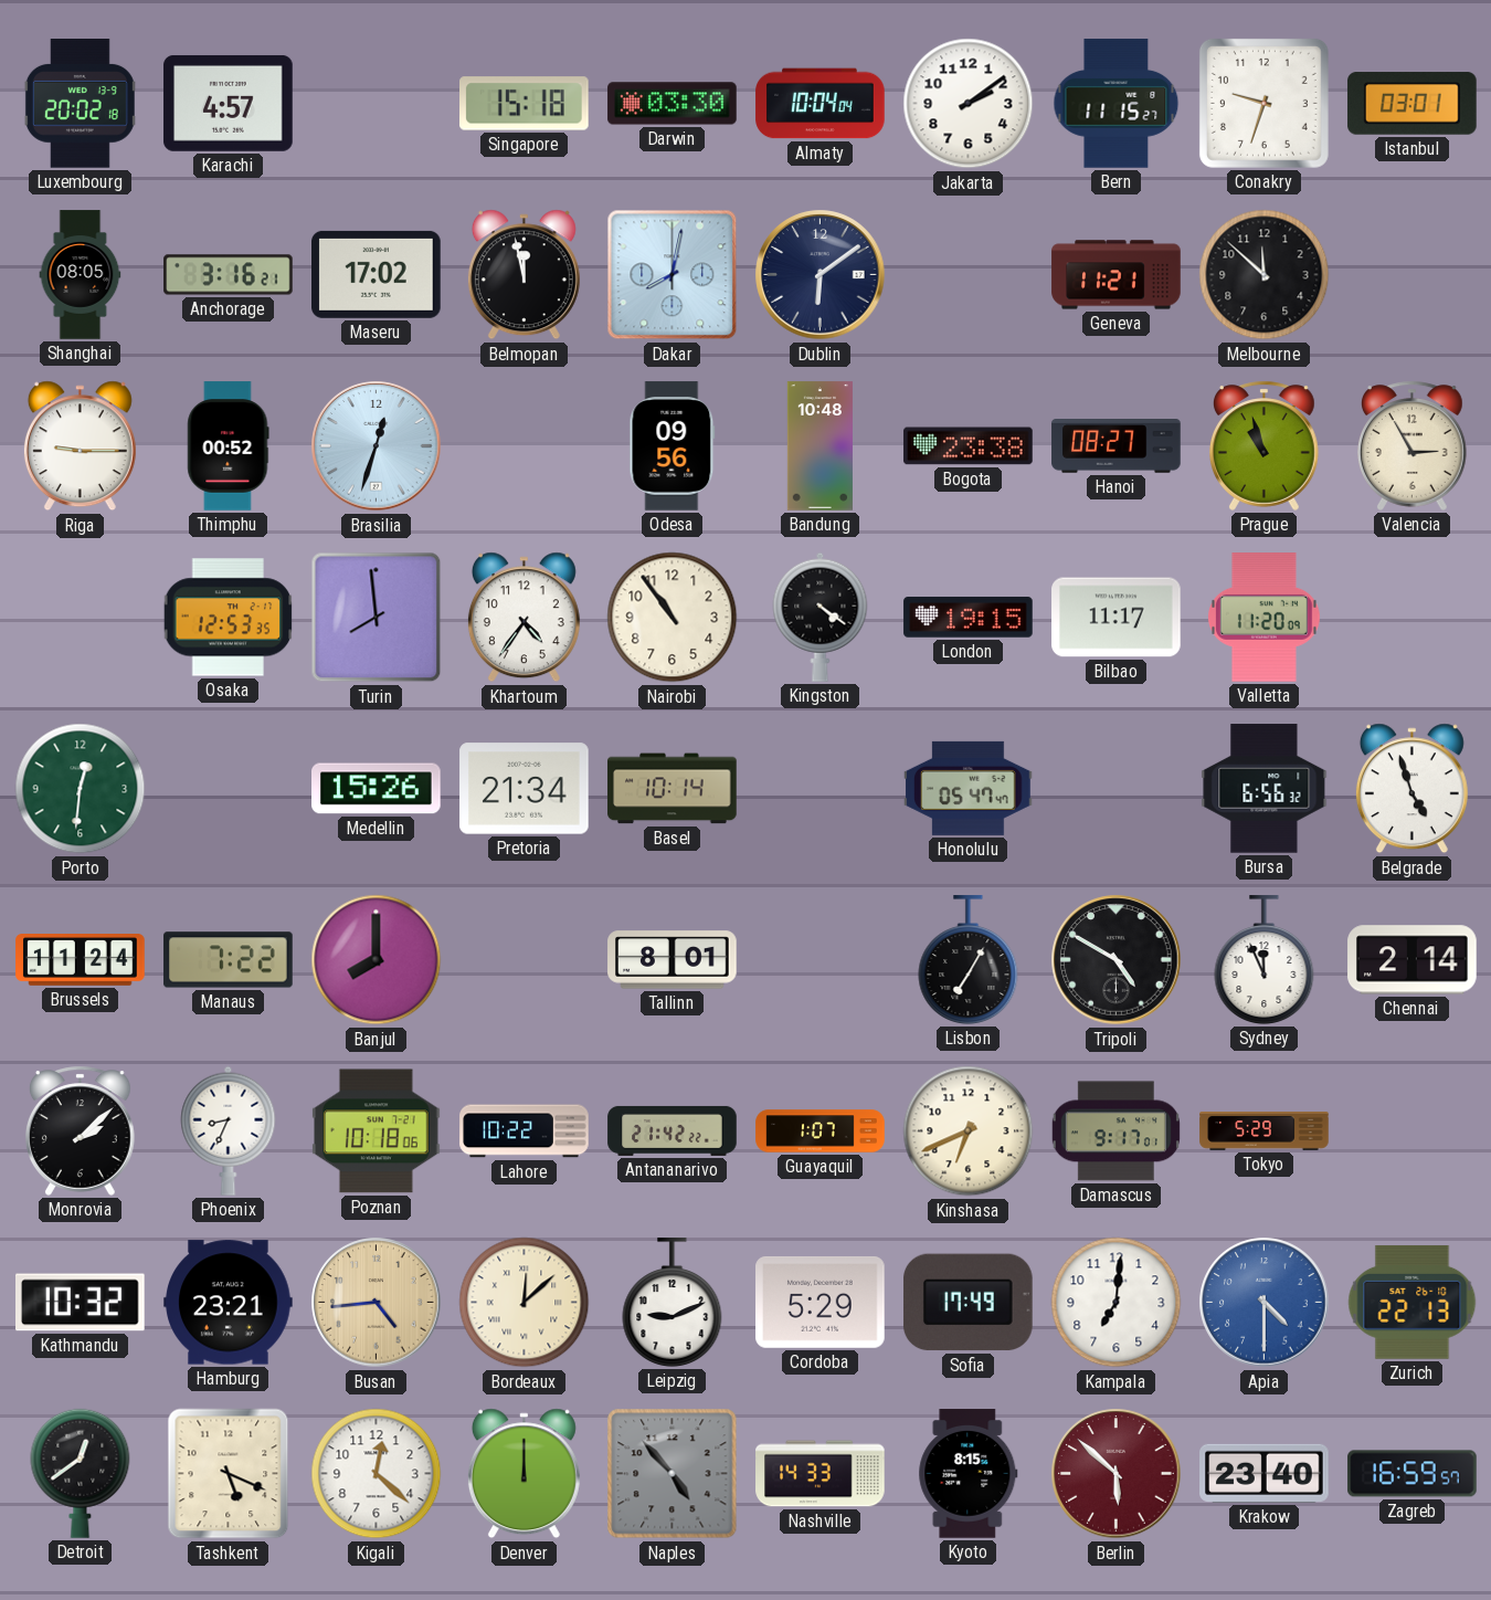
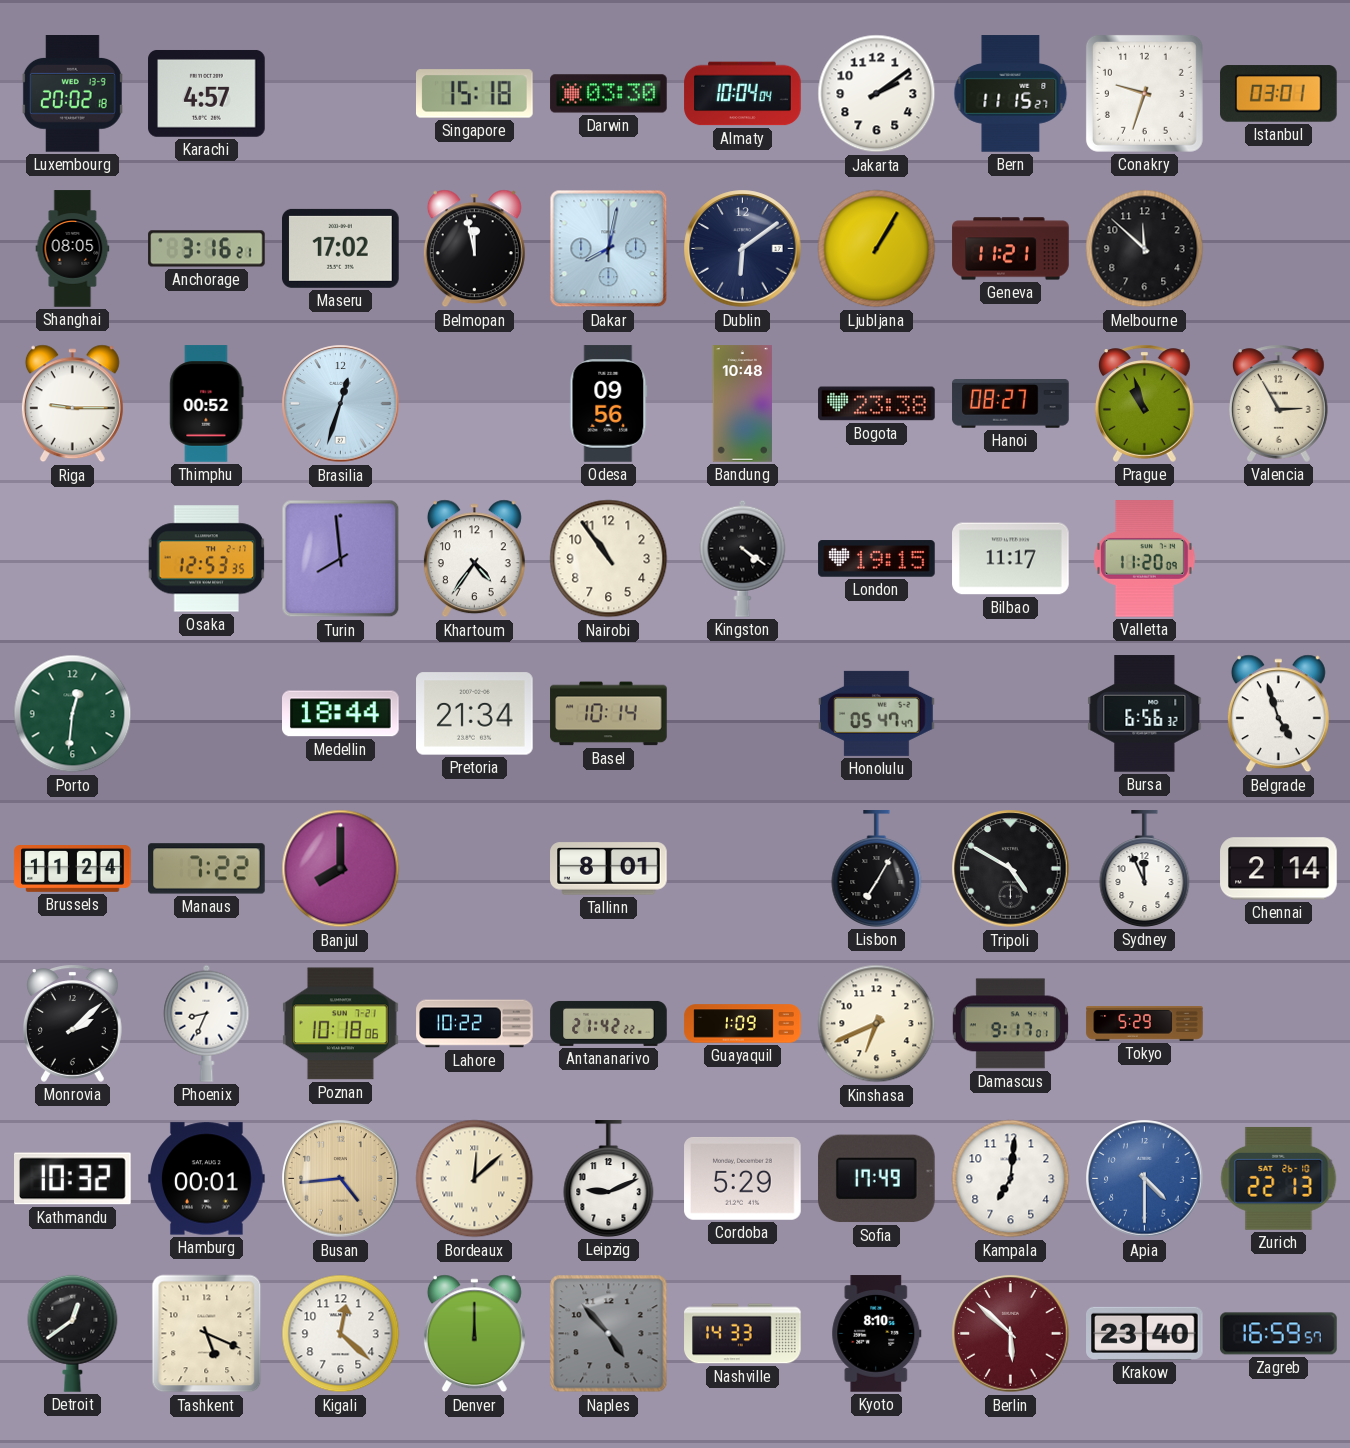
Ljubljana: none -> 1:05
Medellin: 15:26 -> 18:44
Guayaquil: 1:07 -> 1:09
Hamburg: 23:21 -> 00:01
Kyoto: 8:15 -> 8:10
